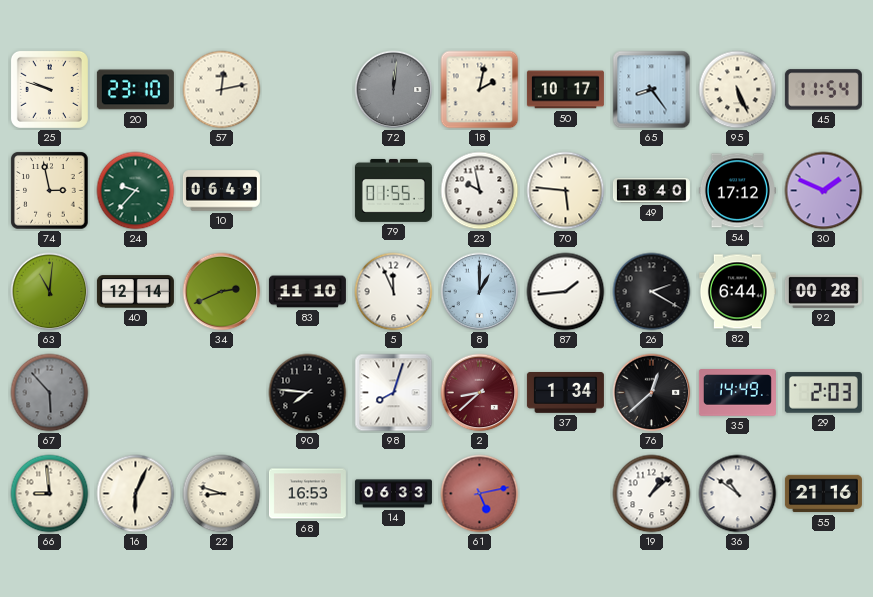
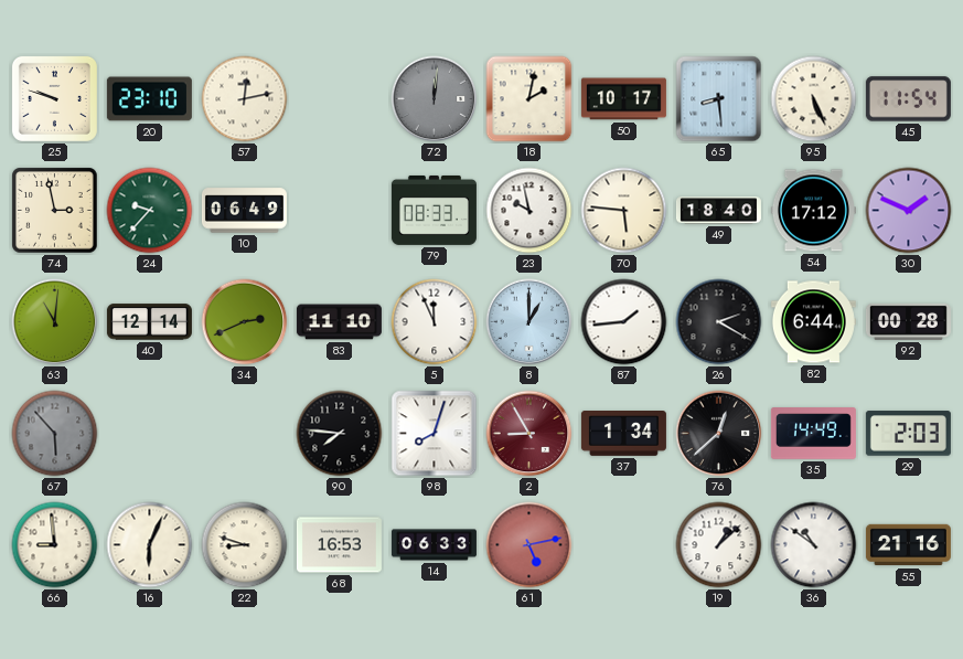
65: 8:24 -> 8:29
79: 01:55 -> 08:33
2: 8:38 -> 8:55
